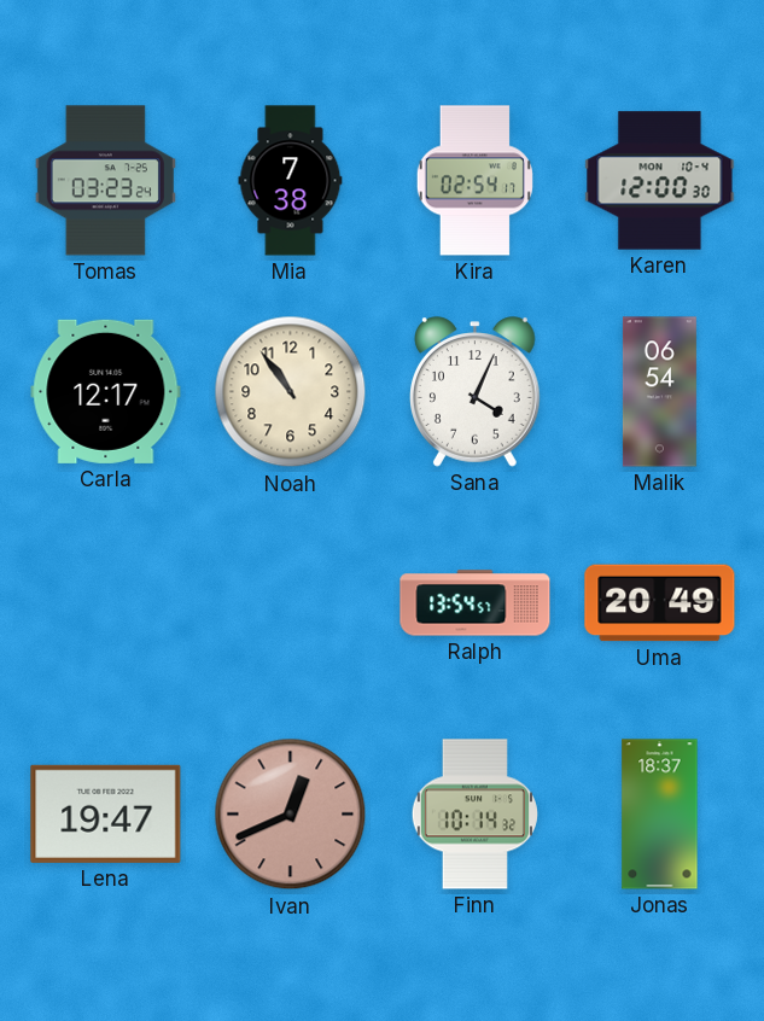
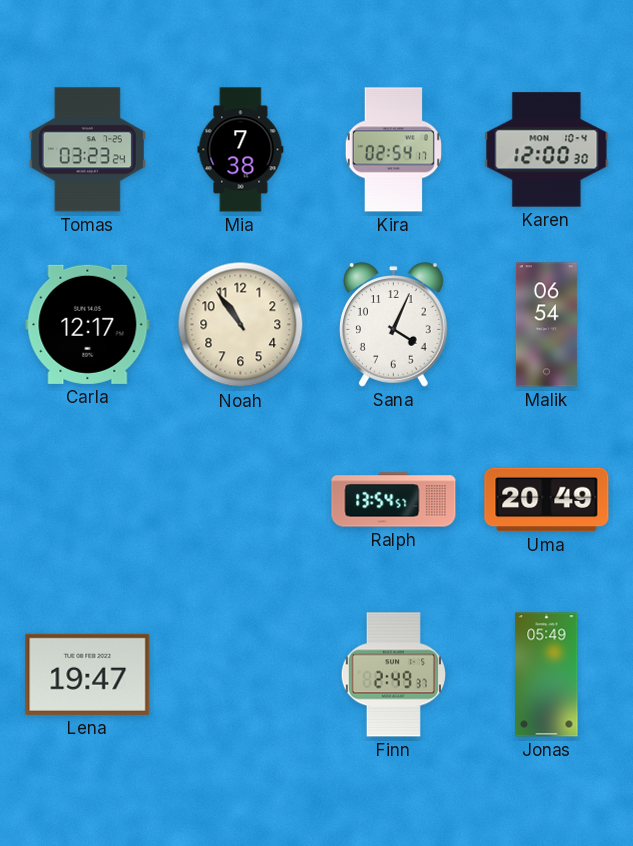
Ivan: 12:41 -> none
Finn: 10:14 -> 2:49
Jonas: 18:37 -> 05:49
